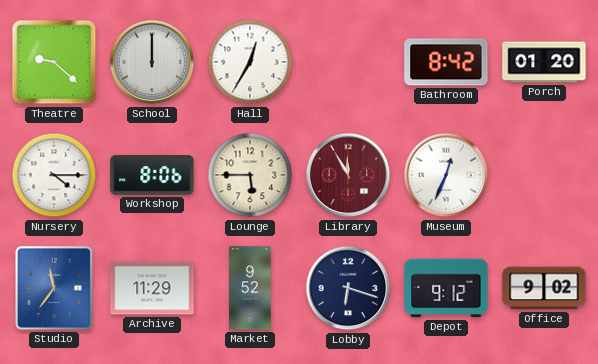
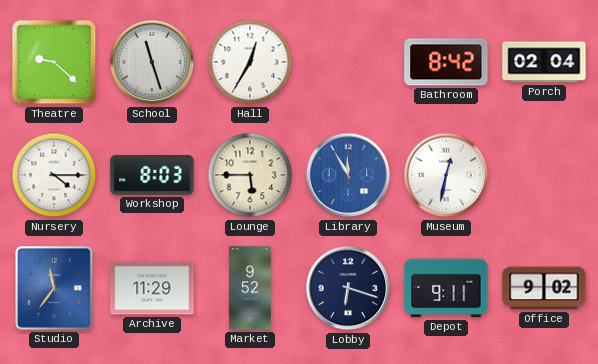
School: 12:00 -> 11:27
Porch: 01:20 -> 02:04
Workshop: 8:06 -> 8:03
Library dial: burgundy -> blue
Museum: 12:34 -> 12:32
Depot: 9:12 -> 9:11
